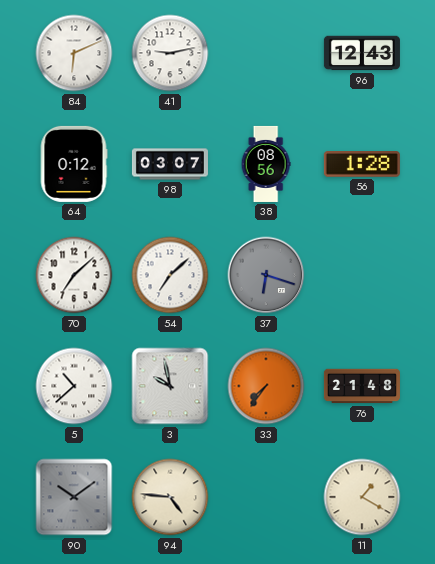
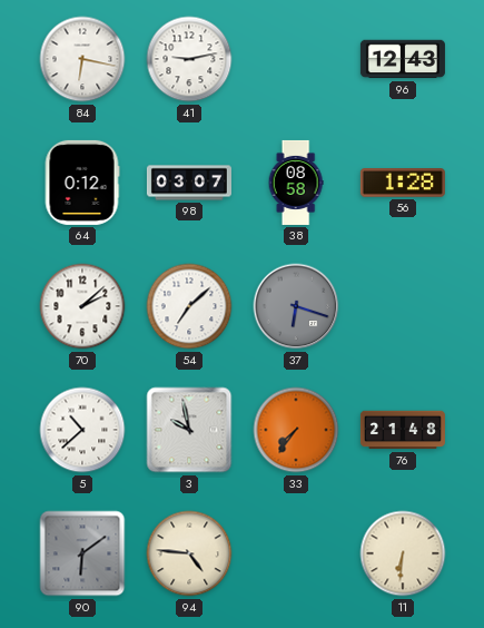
84: 6:11 -> 6:17
38: 08:56 -> 08:58
70: 7:08 -> 2:08
90: 10:09 -> 6:09
11: 1:20 -> 6:31
